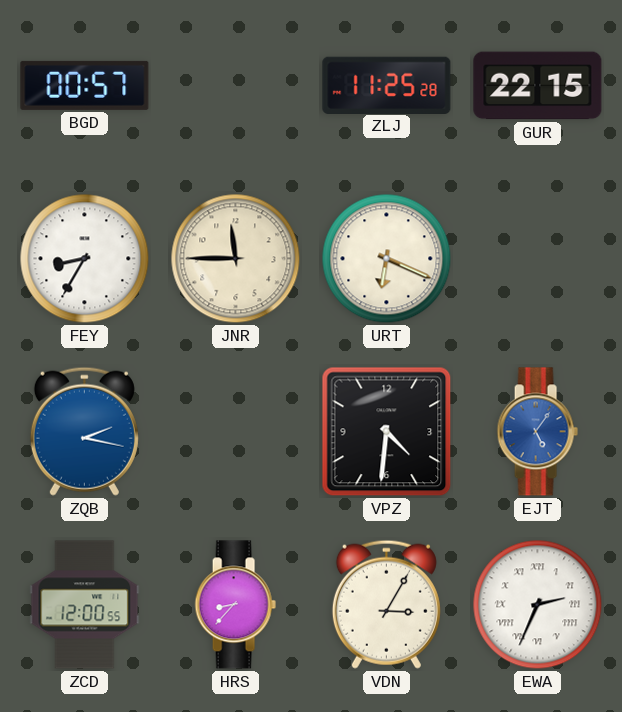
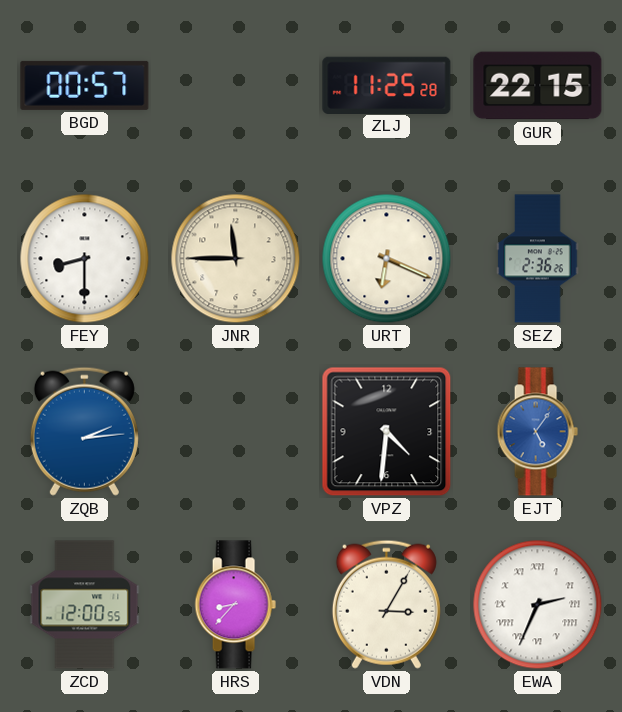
FEY: 8:35 -> 8:30
SEZ: none -> 2:36
ZQB: 2:17 -> 2:14
